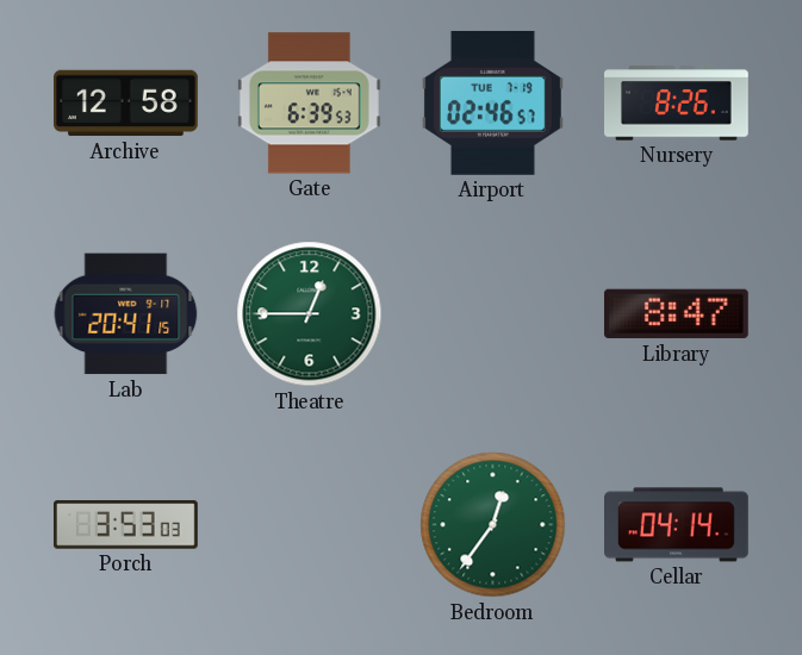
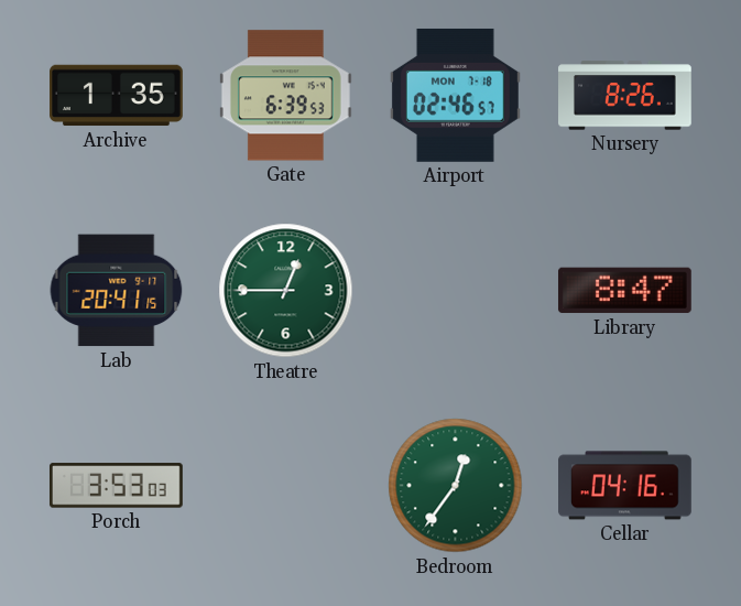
Archive: 12:58 -> 1:35
Airport date: TUE 7-19 -> MON 7-18
Cellar: 04:14 -> 04:16
